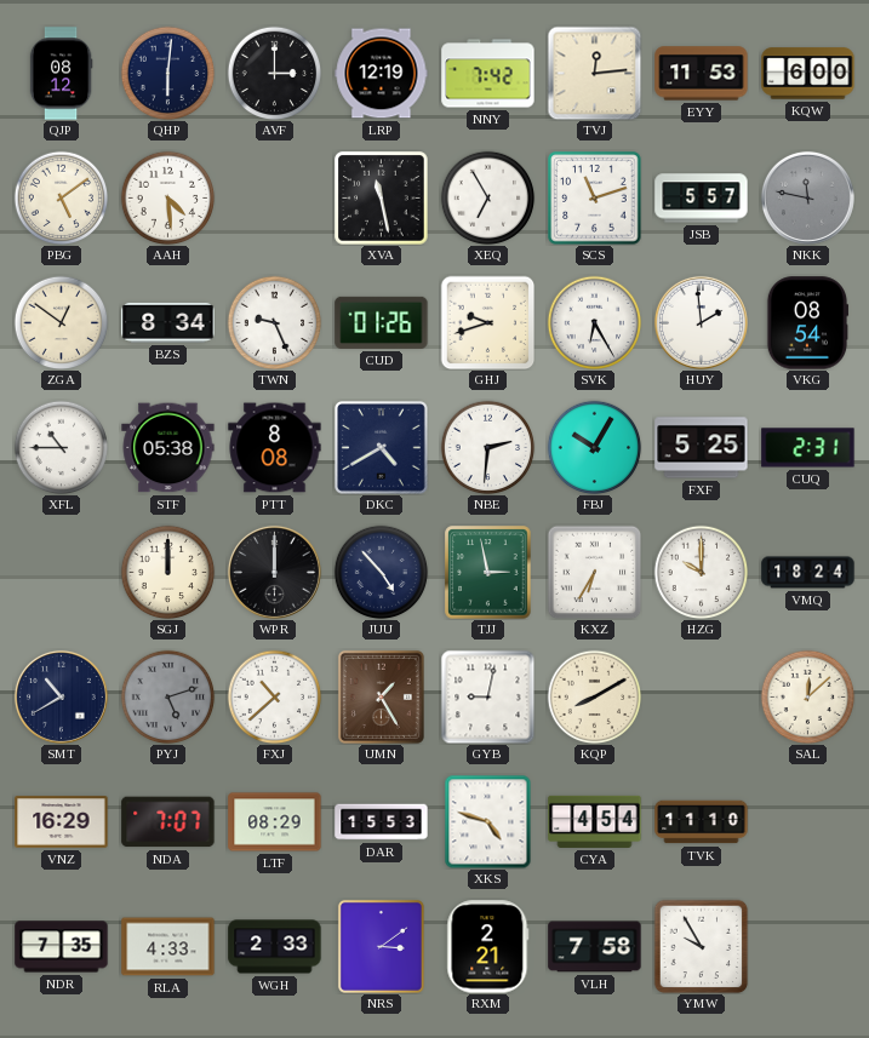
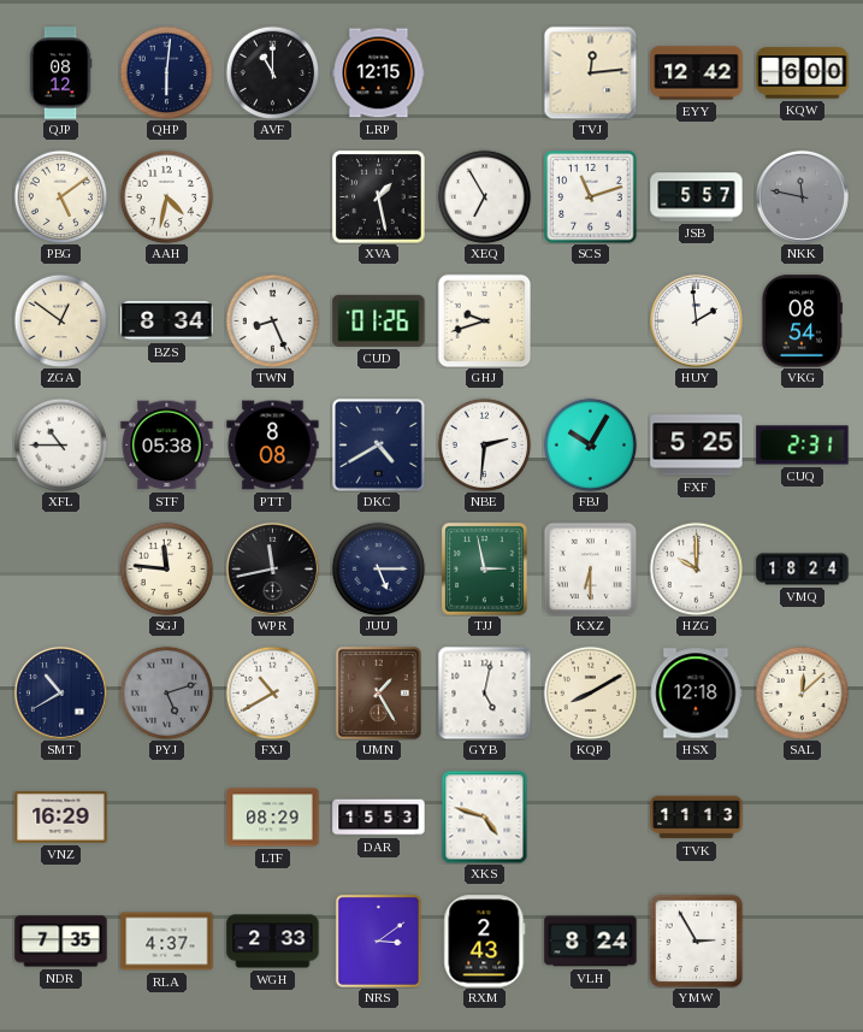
AVF: 3:00 -> 11:00
LRP: 12:19 -> 12:15
NNY: 7:42 -> none
EYY: 11:53 -> 12:42
AAH: 4:29 -> 4:32
XVA: 11:28 -> 1:28
TWN: 9:26 -> 8:26
SVK: 6:25 -> none
SGJ: 12:00 -> 11:46
WPR: 12:00 -> 11:43
JUU: 4:53 -> 5:15
KXZ: 6:35 -> 6:30
FXJ: 10:38 -> 10:40
GYB: 9:02 -> 5:02
HSX: none -> 12:18
NDA: 7:07 -> none
CYA: 4:54 -> none
TVK: 11:10 -> 11:13
RLA: 4:33 -> 4:37
RXM: 2:21 -> 2:43
VLH: 7:58 -> 8:24
YMW: 9:55 -> 2:55
